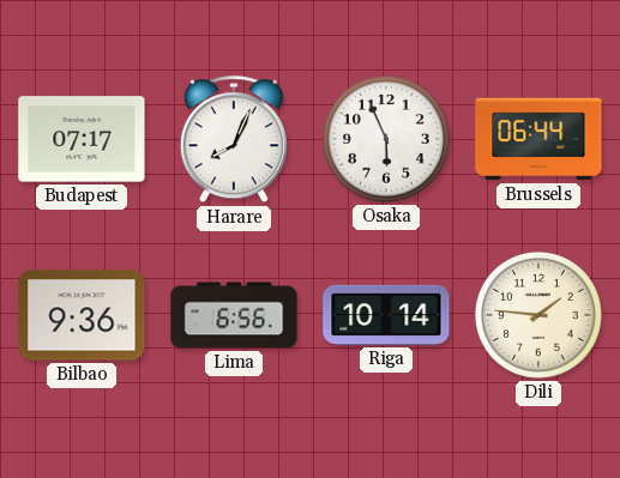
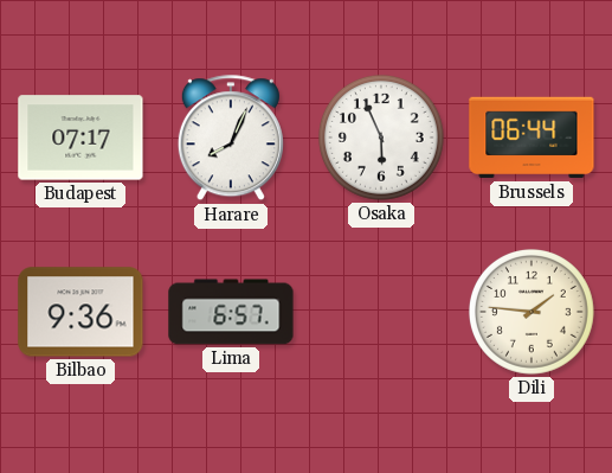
Lima: 6:56 -> 6:57
Riga: 10:14 -> none
